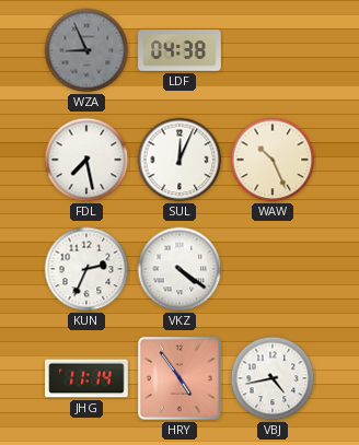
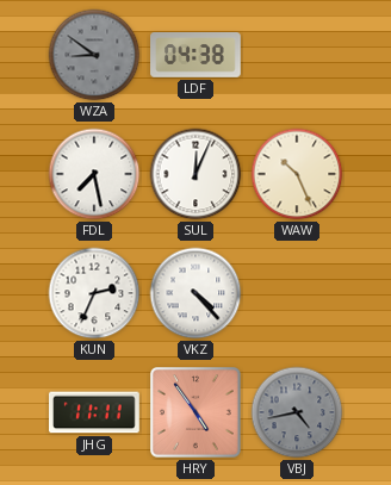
WZA: 8:56 -> 8:51
VKZ: 4:21 -> 4:23
JHG: 11:14 -> 11:11
VBJ dial: white -> grey
